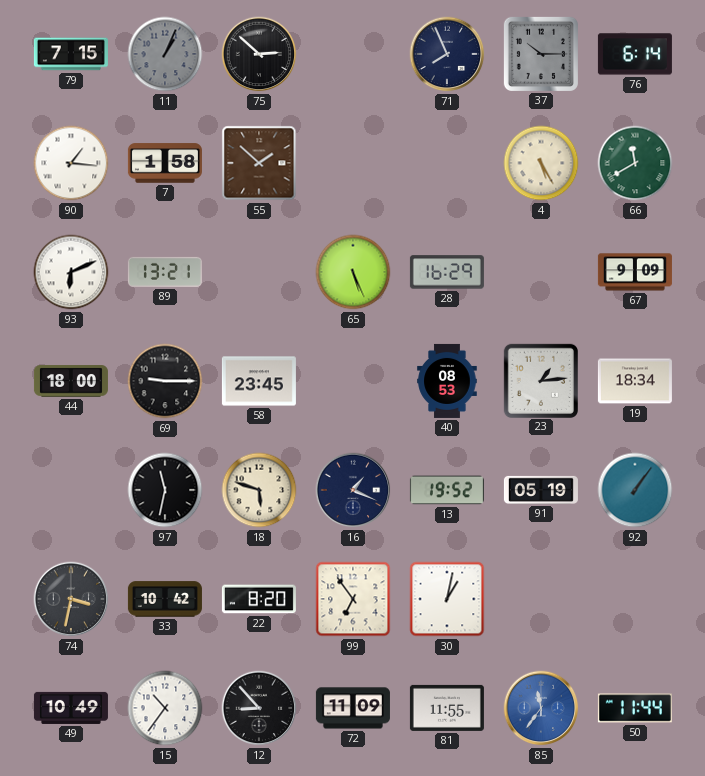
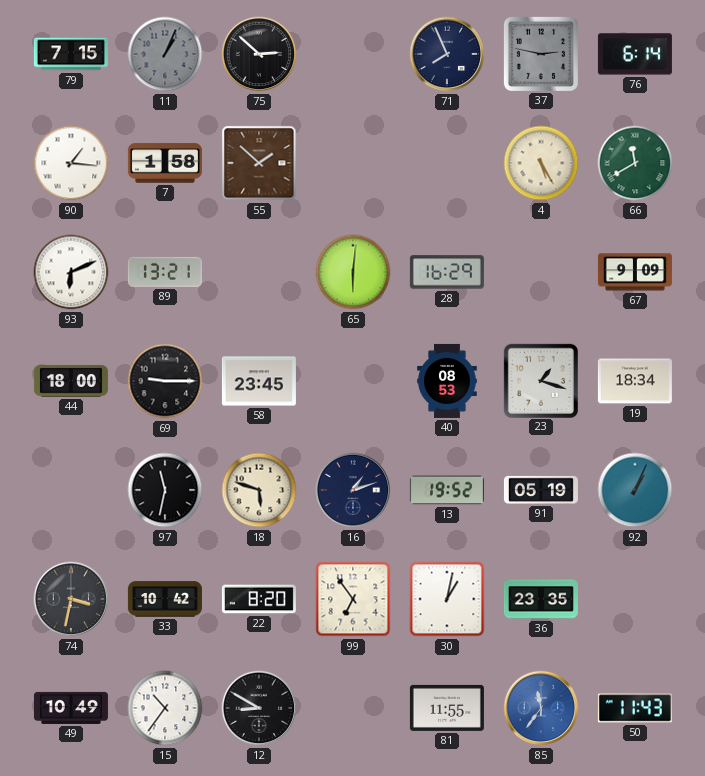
37: 10:15 -> 2:47
65: 5:26 -> 6:01
23: 1:14 -> 1:18
16: 1:19 -> 1:12
92: 1:06 -> 1:04
36: none -> 23:35
12: 8:53 -> 8:50
72: 11:09 -> none
50: 11:44 -> 11:43
